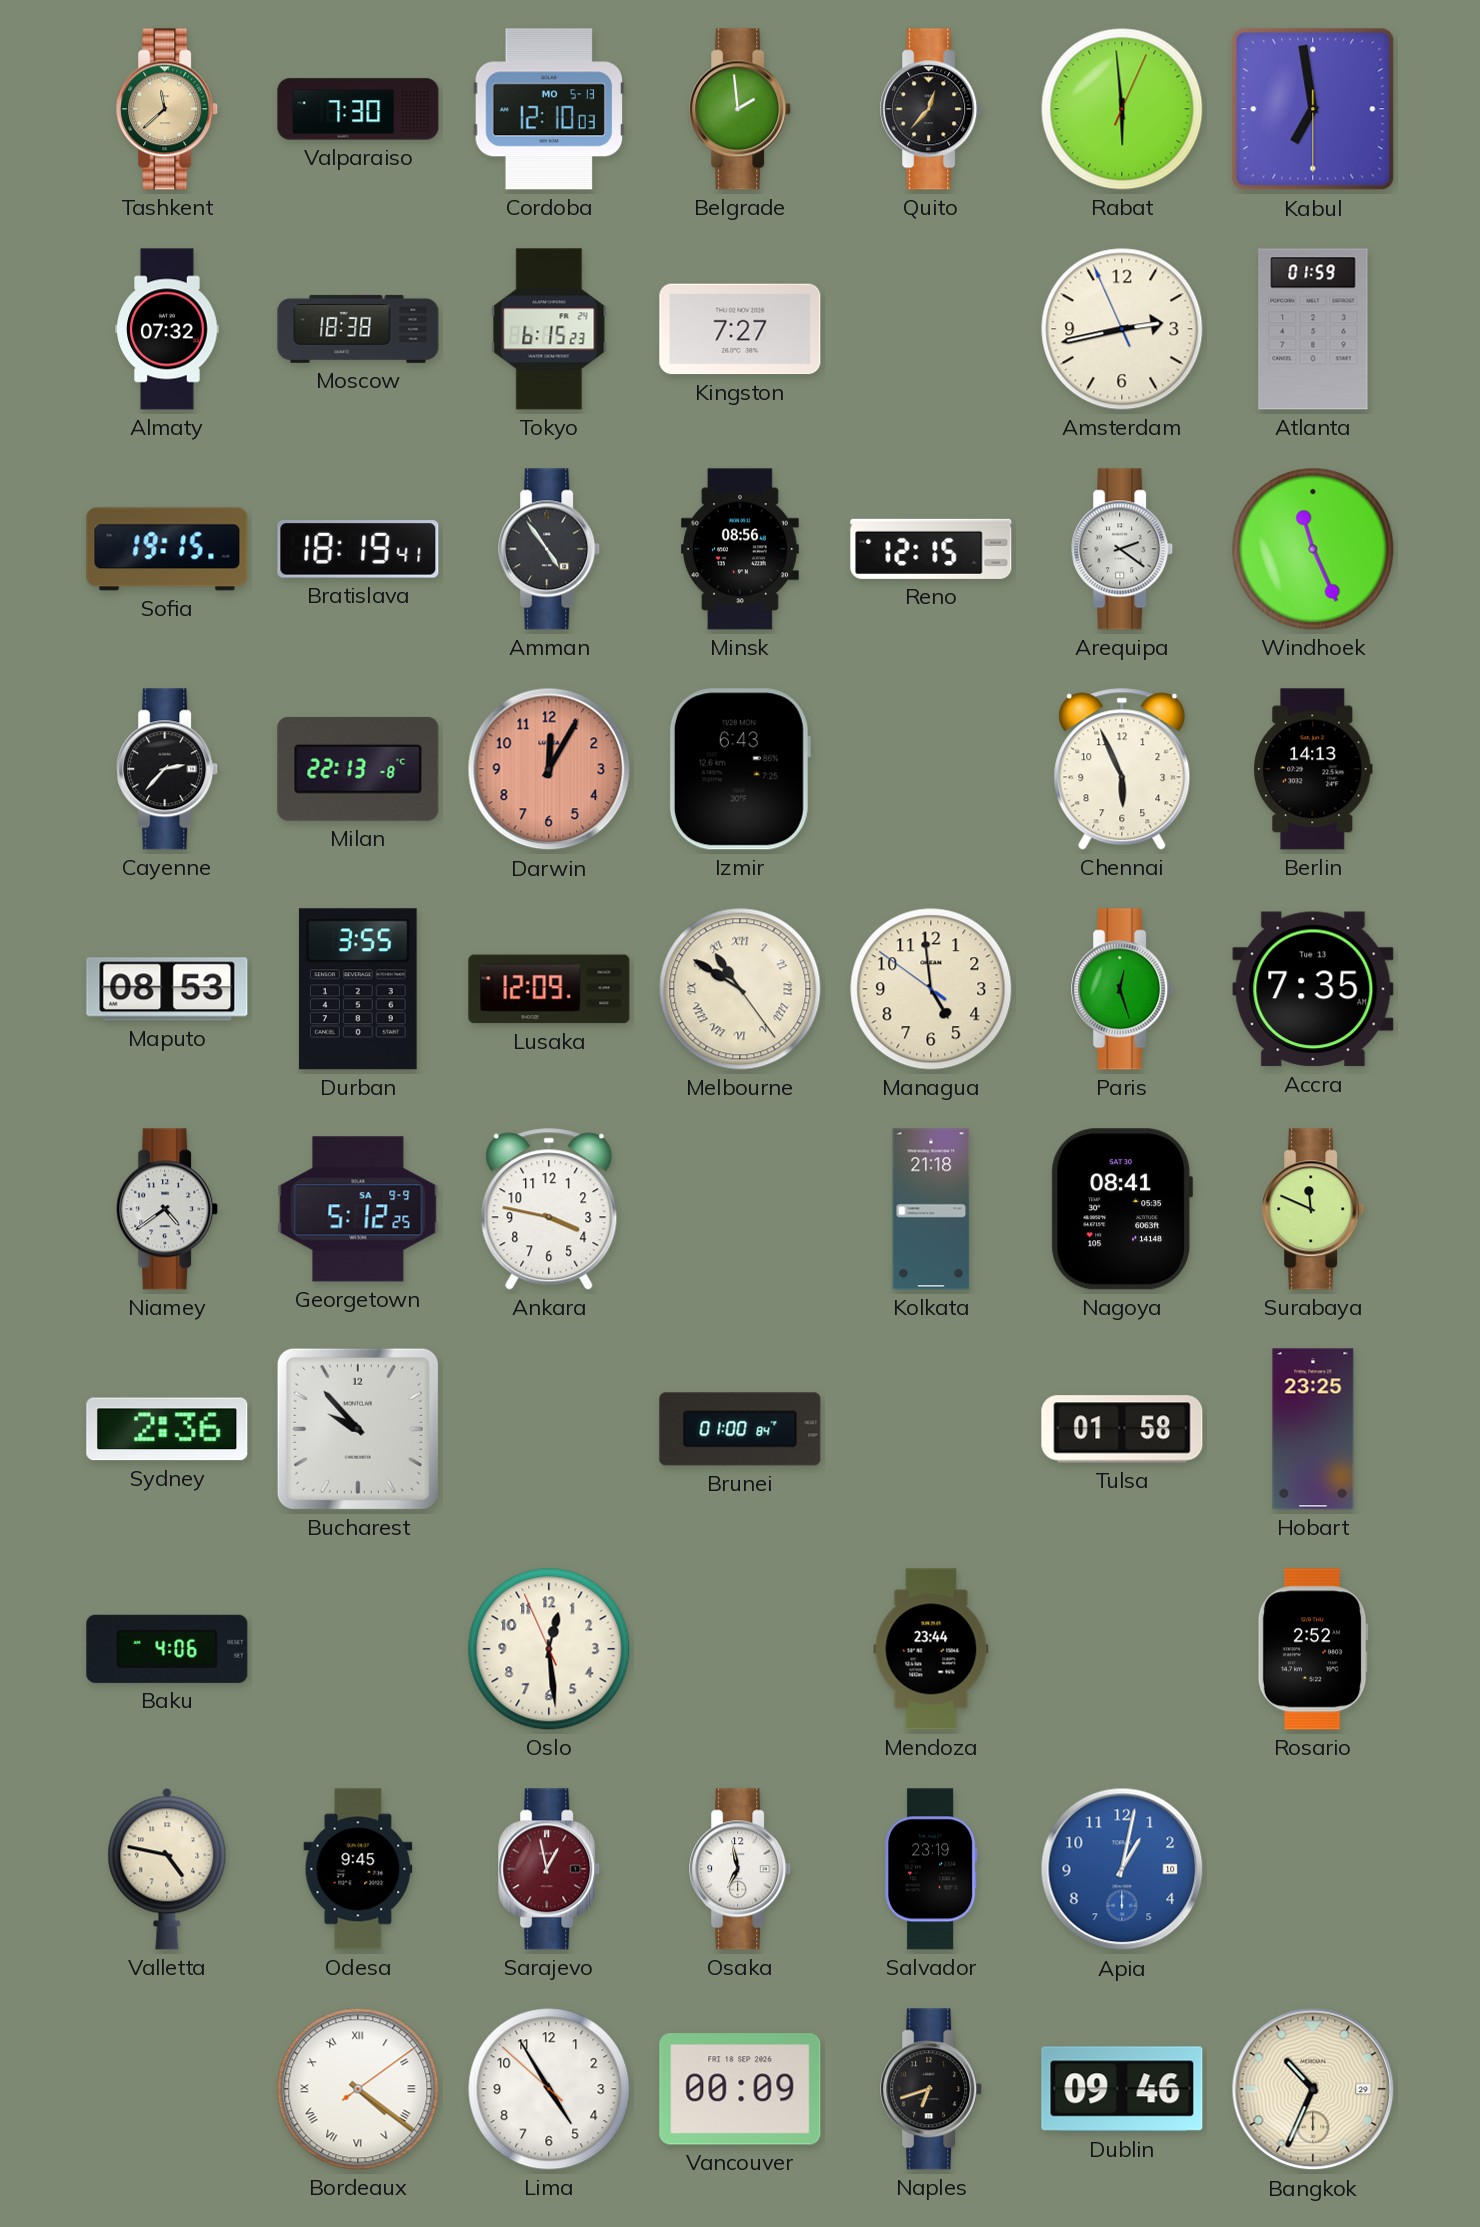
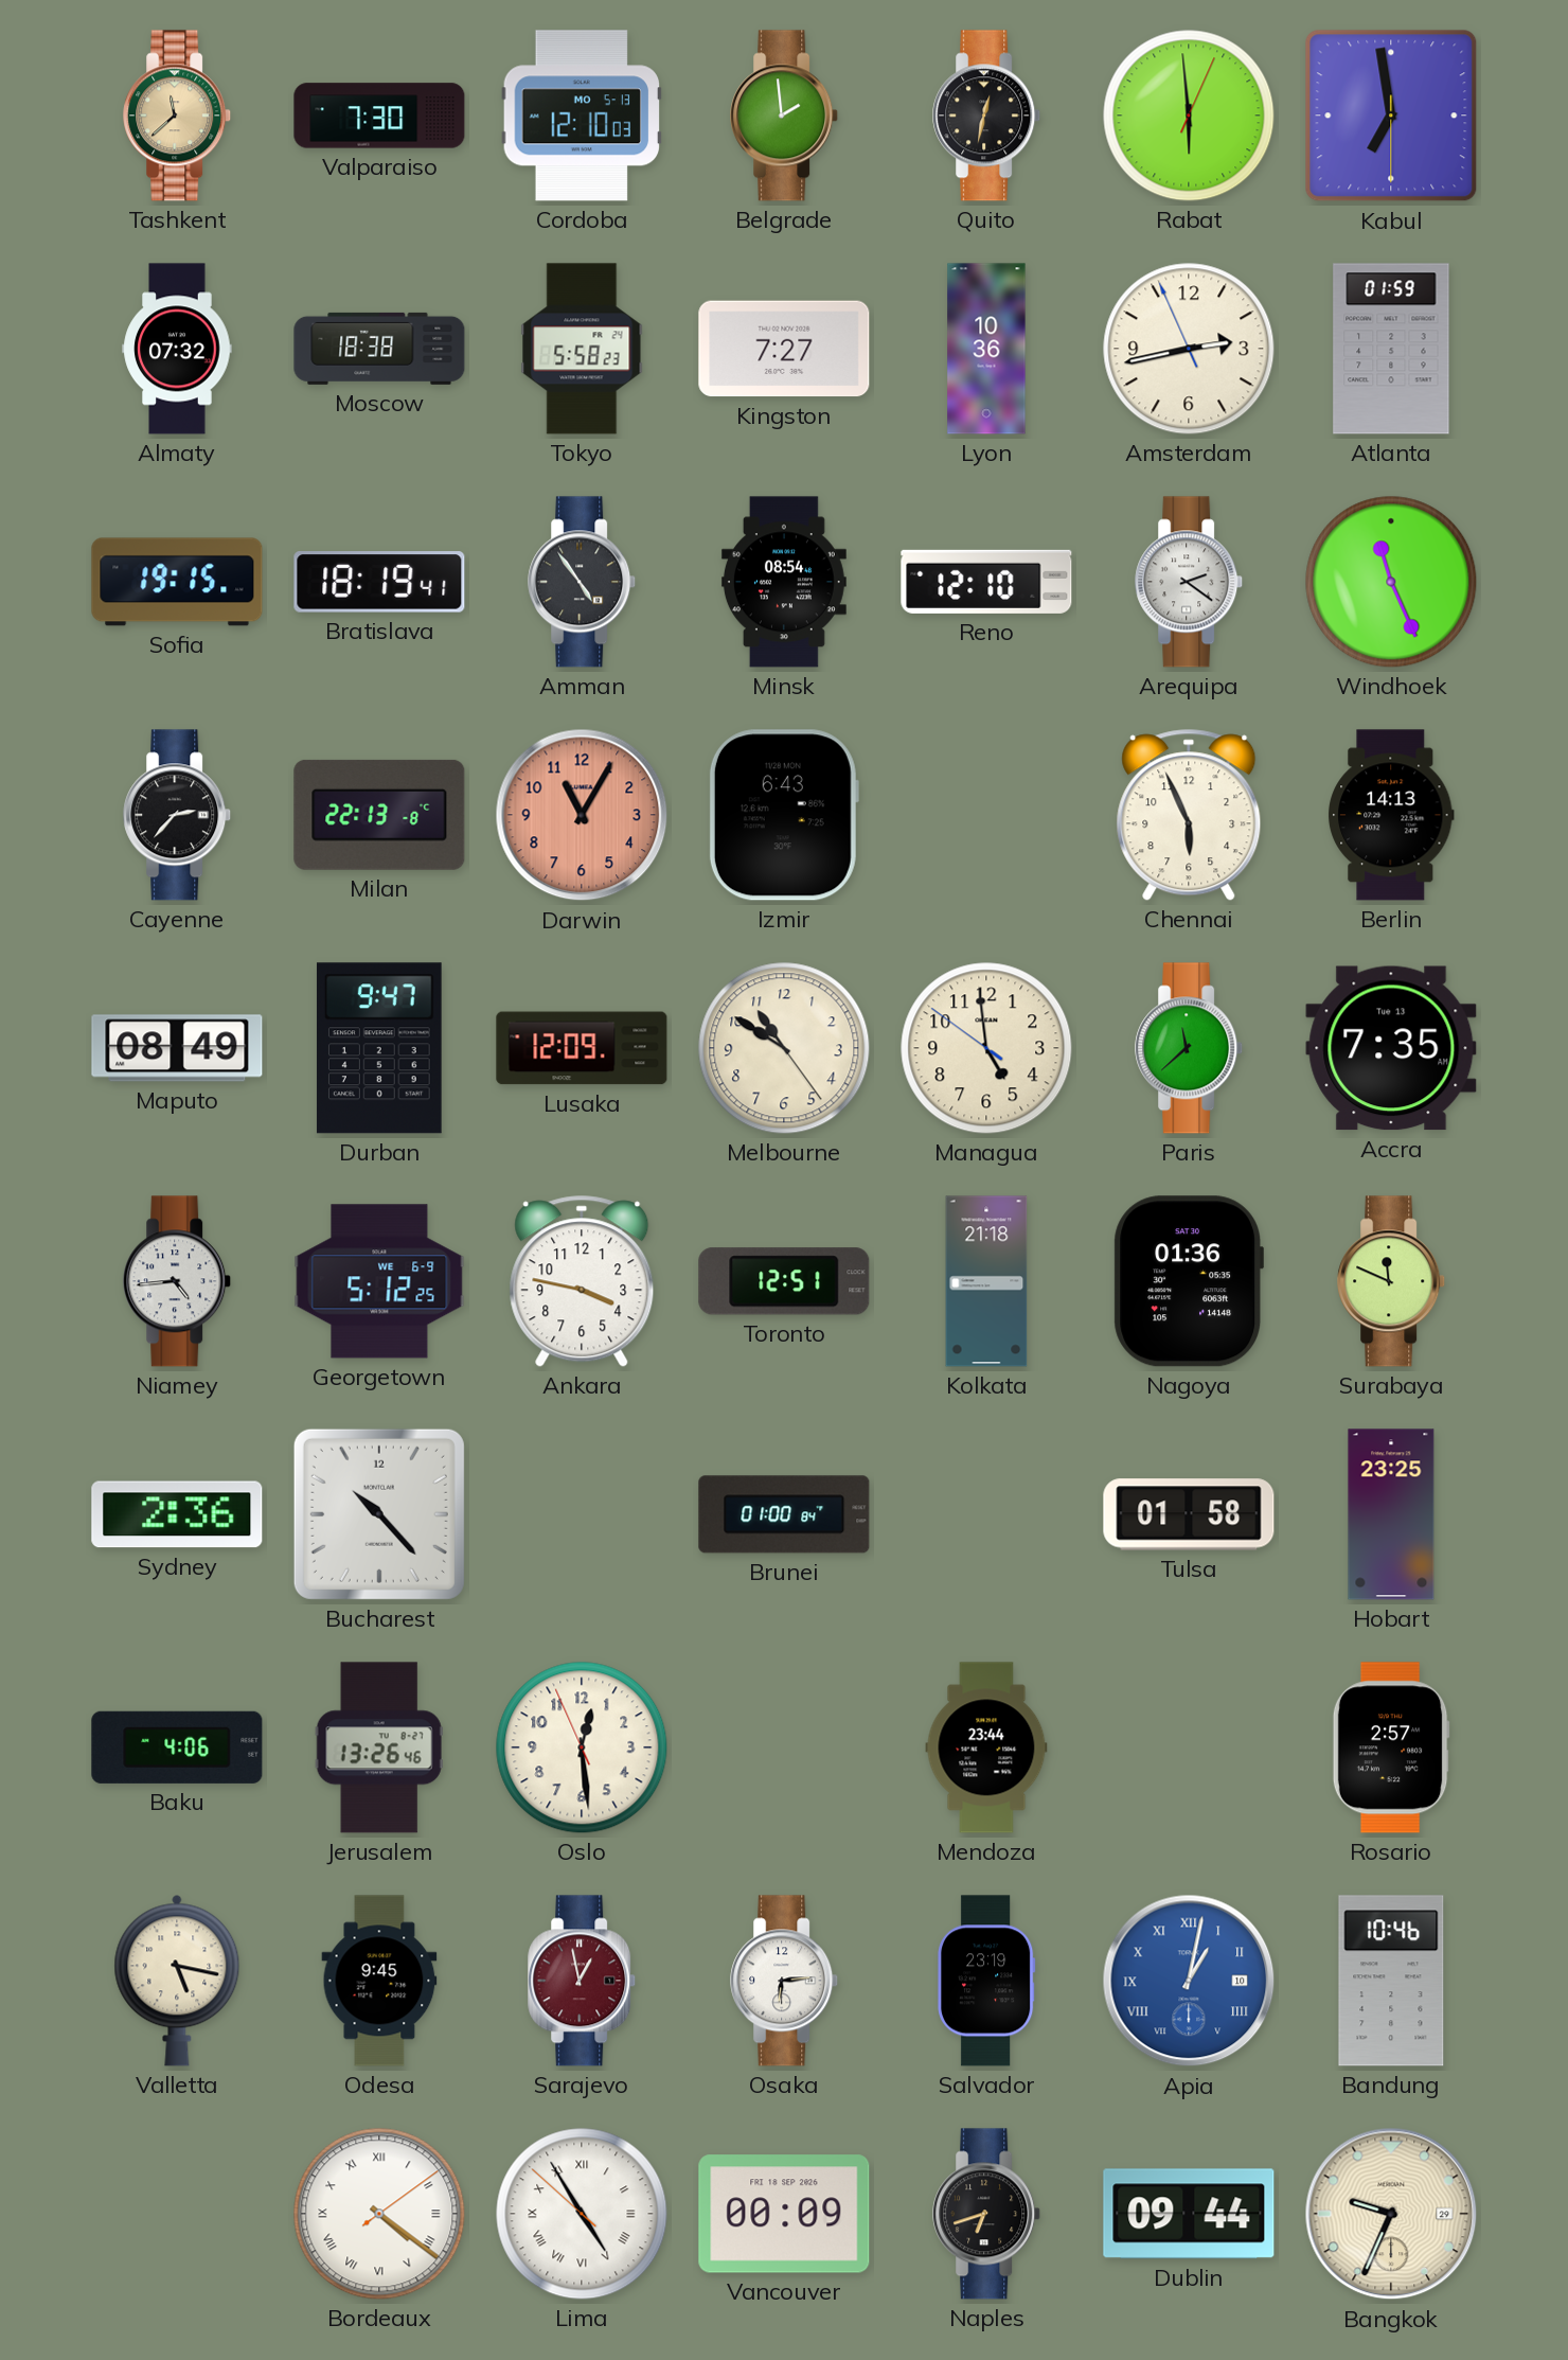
Quito: 12:37 -> 12:32
Tokyo: 6:15 -> 5:58
Lyon: none -> 10:36
Minsk: 08:56 -> 08:54
Reno: 12:15 -> 12:10
Darwin: 12:05 -> 11:05
Maputo: 08:53 -> 08:49
Durban: 3:55 -> 9:47
Melbourne numerals: Roman -> Arabic
Paris: 12:27 -> 11:38
Niamey: 4:39 -> 4:44
Georgetown date: SA 9-9 -> WE 6-9
Toronto: none -> 12:51
Nagoya: 08:41 -> 01:36
Bucharest: 9:53 -> 10:23
Jerusalem: none -> 13:26
Rosario: 2:52 -> 2:57
Valletta: 4:47 -> 5:17
Osaka: 6:58 -> 6:14
Apia numerals: Arabic -> Roman
Bandung: none -> 10:46
Lima numerals: Arabic -> Roman
Dublin: 09:46 -> 09:44
Bangkok: 10:34 -> 9:34
